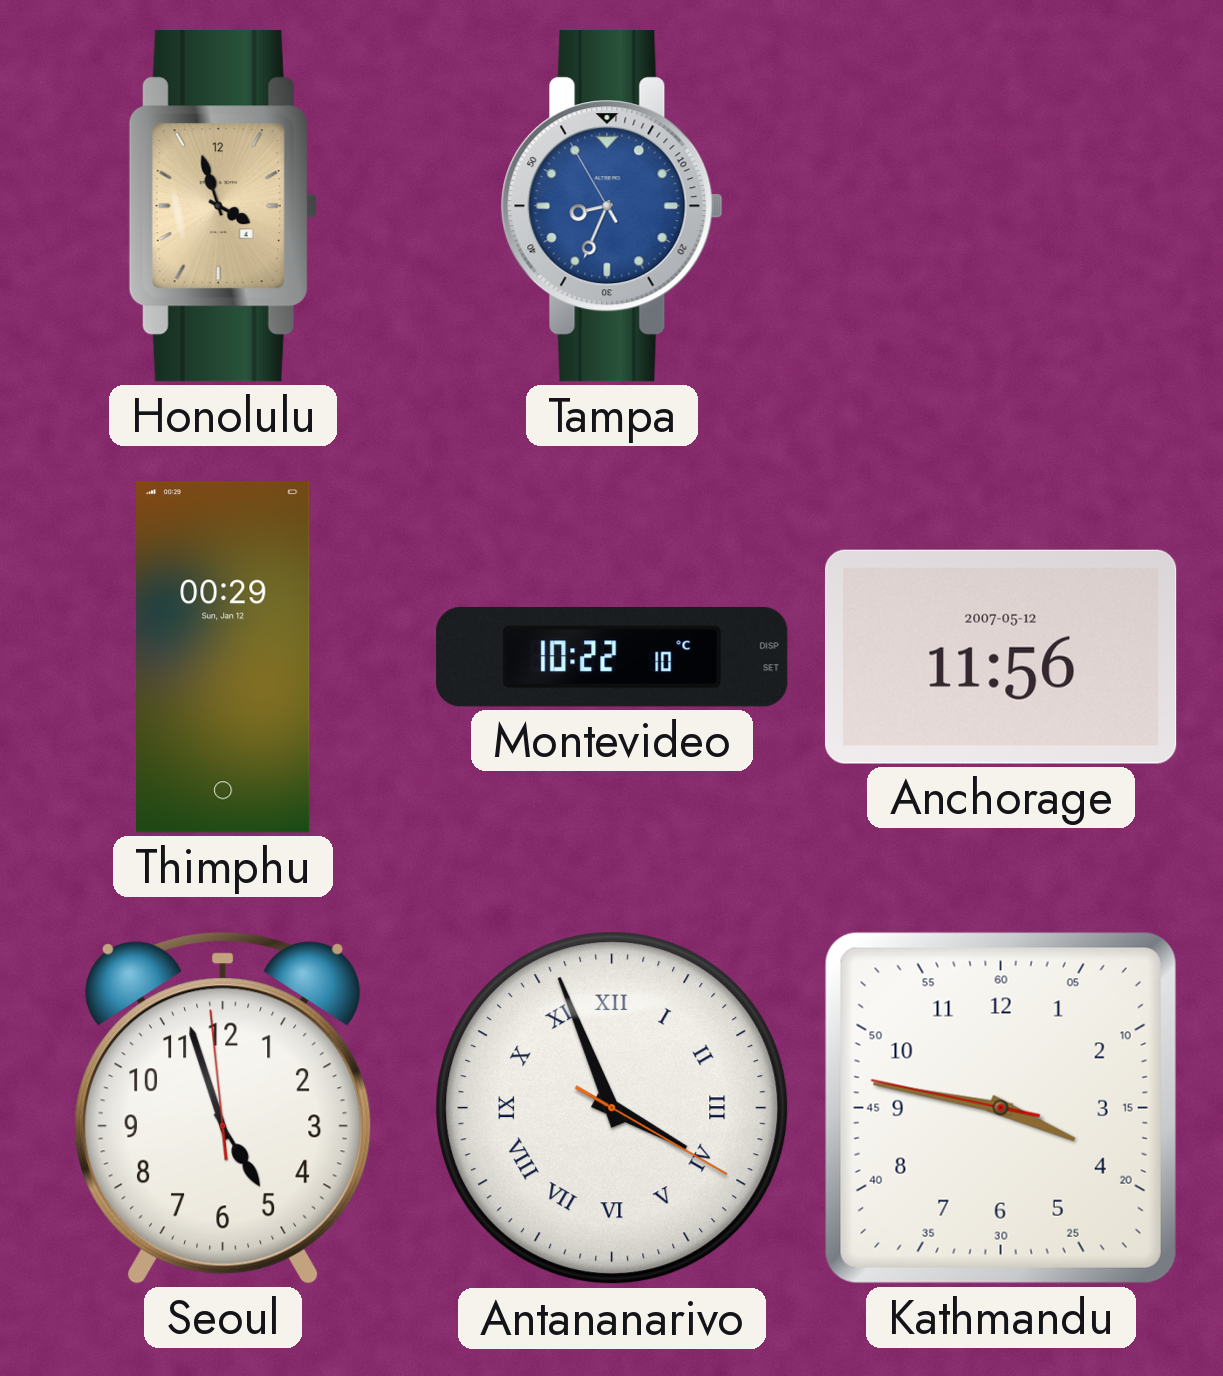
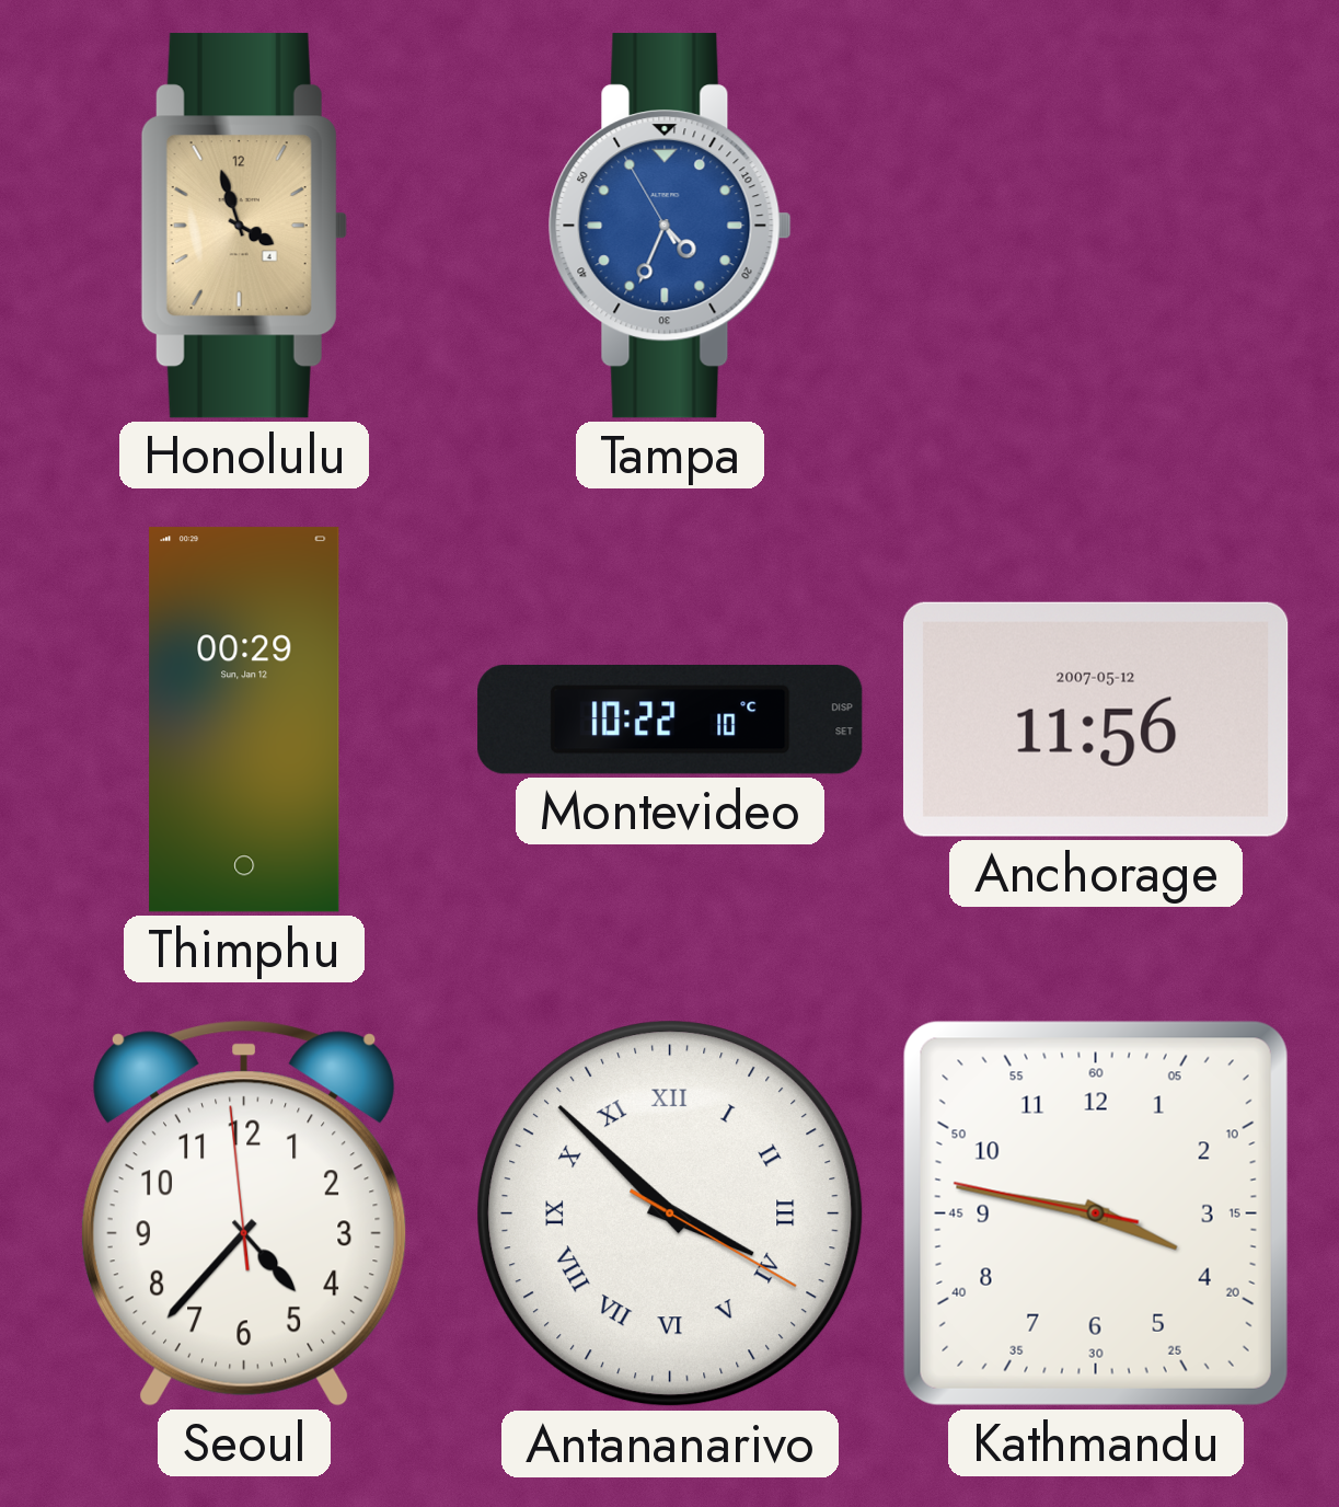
Tampa: 8:33 -> 4:33
Seoul: 4:56 -> 4:36
Antananarivo: 3:56 -> 3:52
